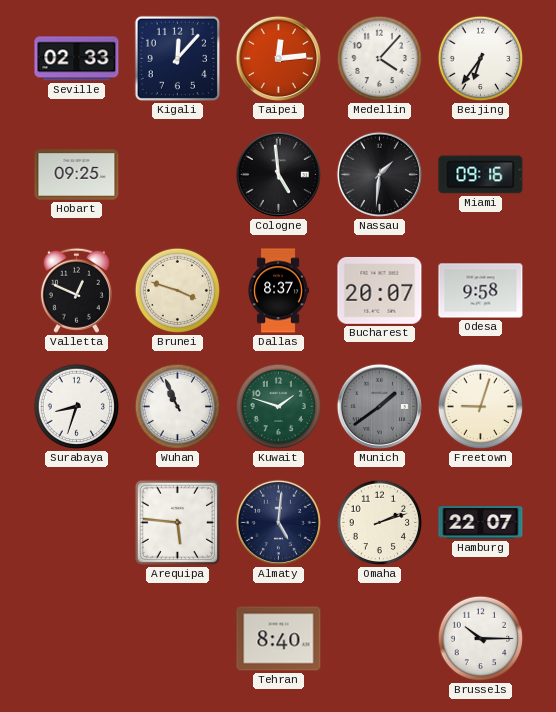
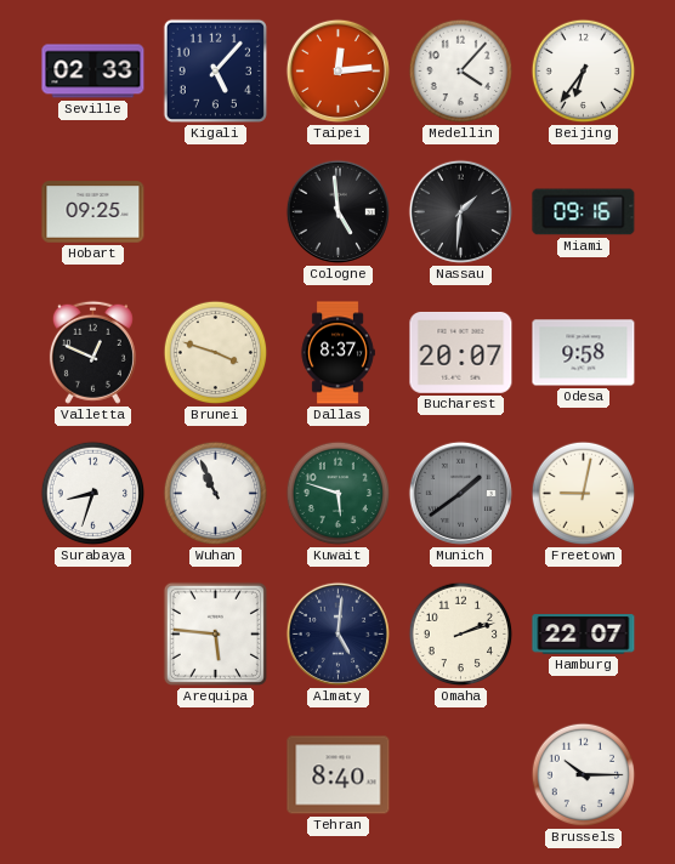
Kigali: 12:07 -> 5:07
Kuwait: 1:48 -> 5:48
Freetown: 9:03 -> 9:02
